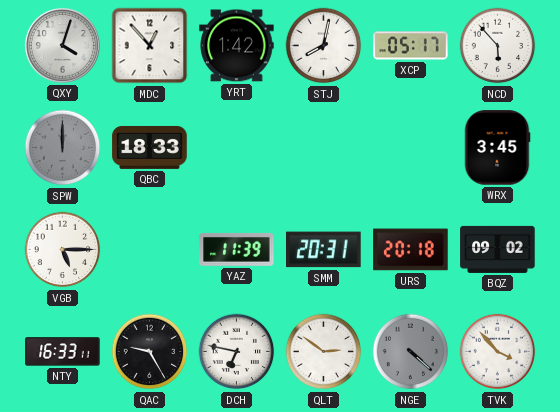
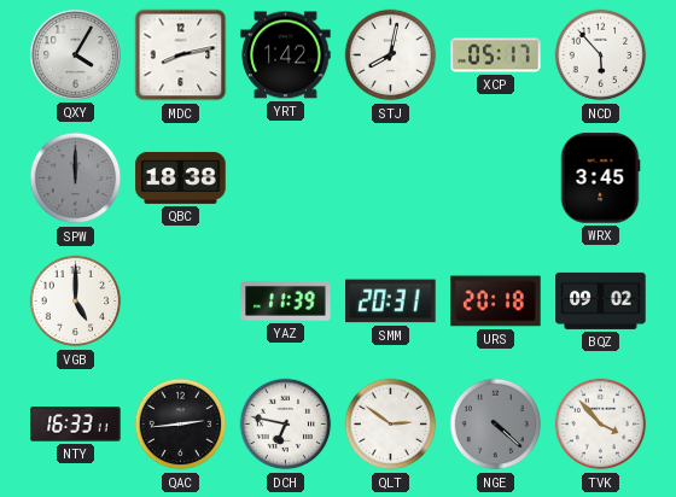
QXY: 4:03 -> 4:05
MDC: 12:53 -> 8:13
QBC: 18:33 -> 18:38
VGB: 5:15 -> 5:00
QAC: 9:25 -> 2:44
